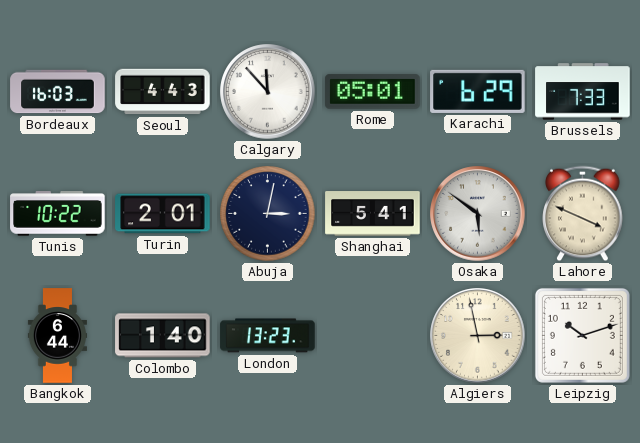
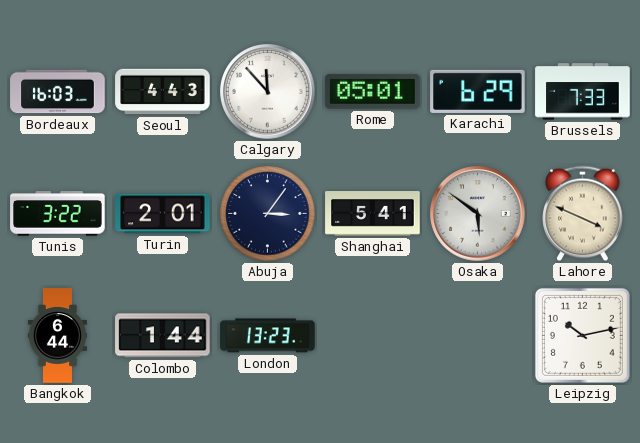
Tunis: 10:22 -> 3:22
Abuja: 3:02 -> 3:06
Colombo: 1:40 -> 1:44
Algiers: 2:58 -> none
Leipzig: 10:12 -> 10:13
